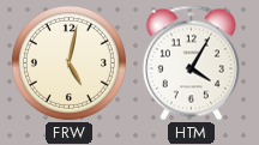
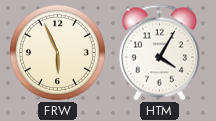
FRW: 5:02 -> 5:56
